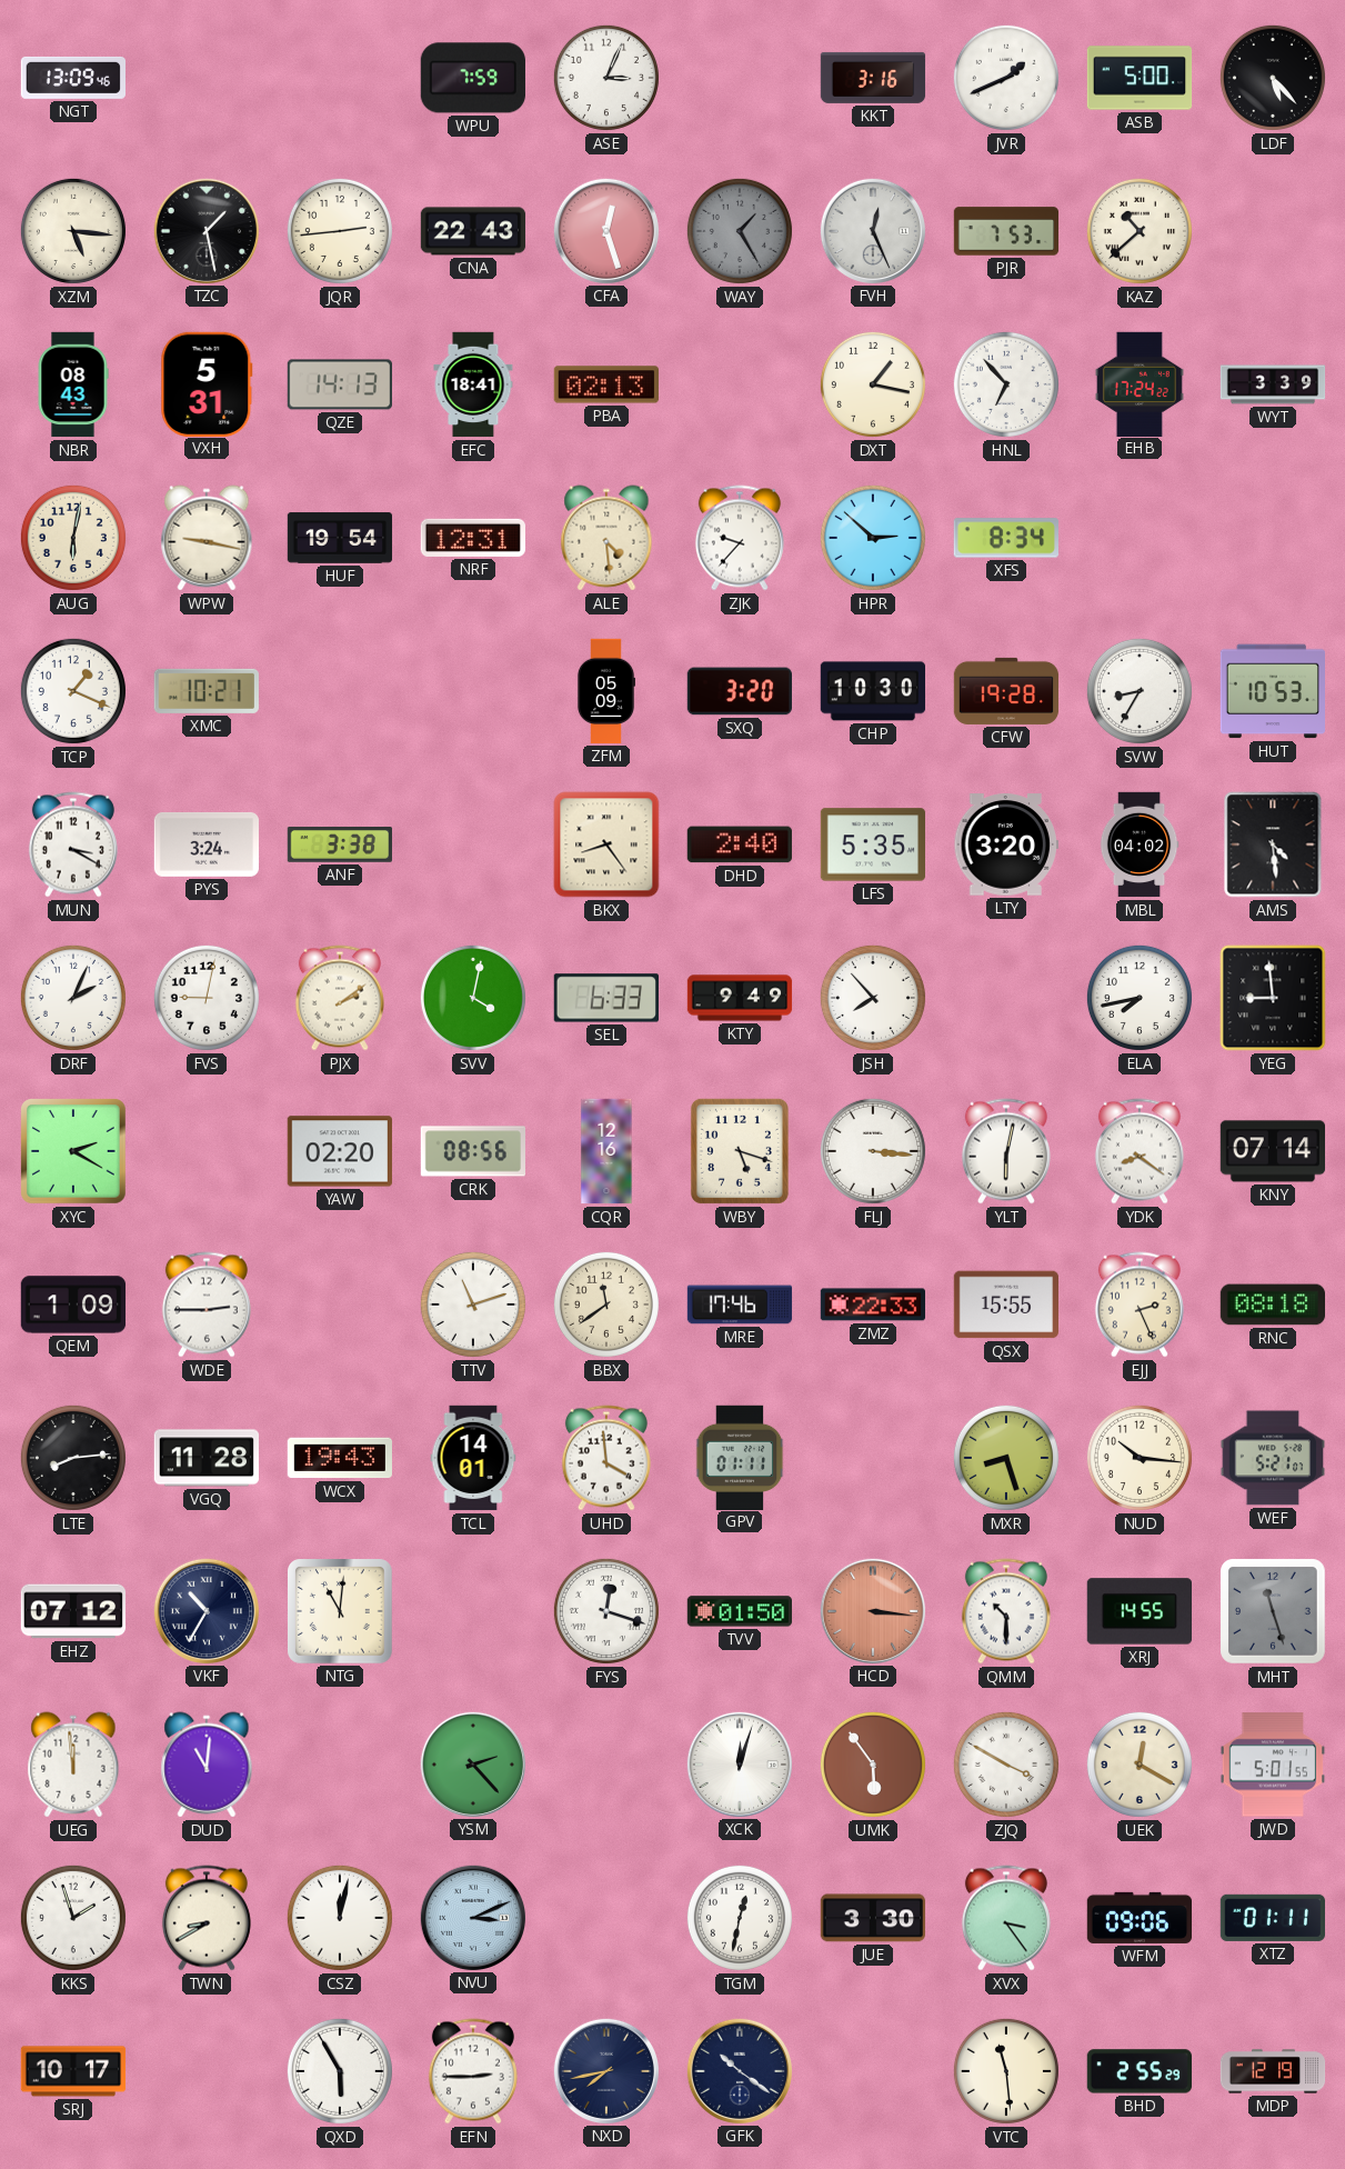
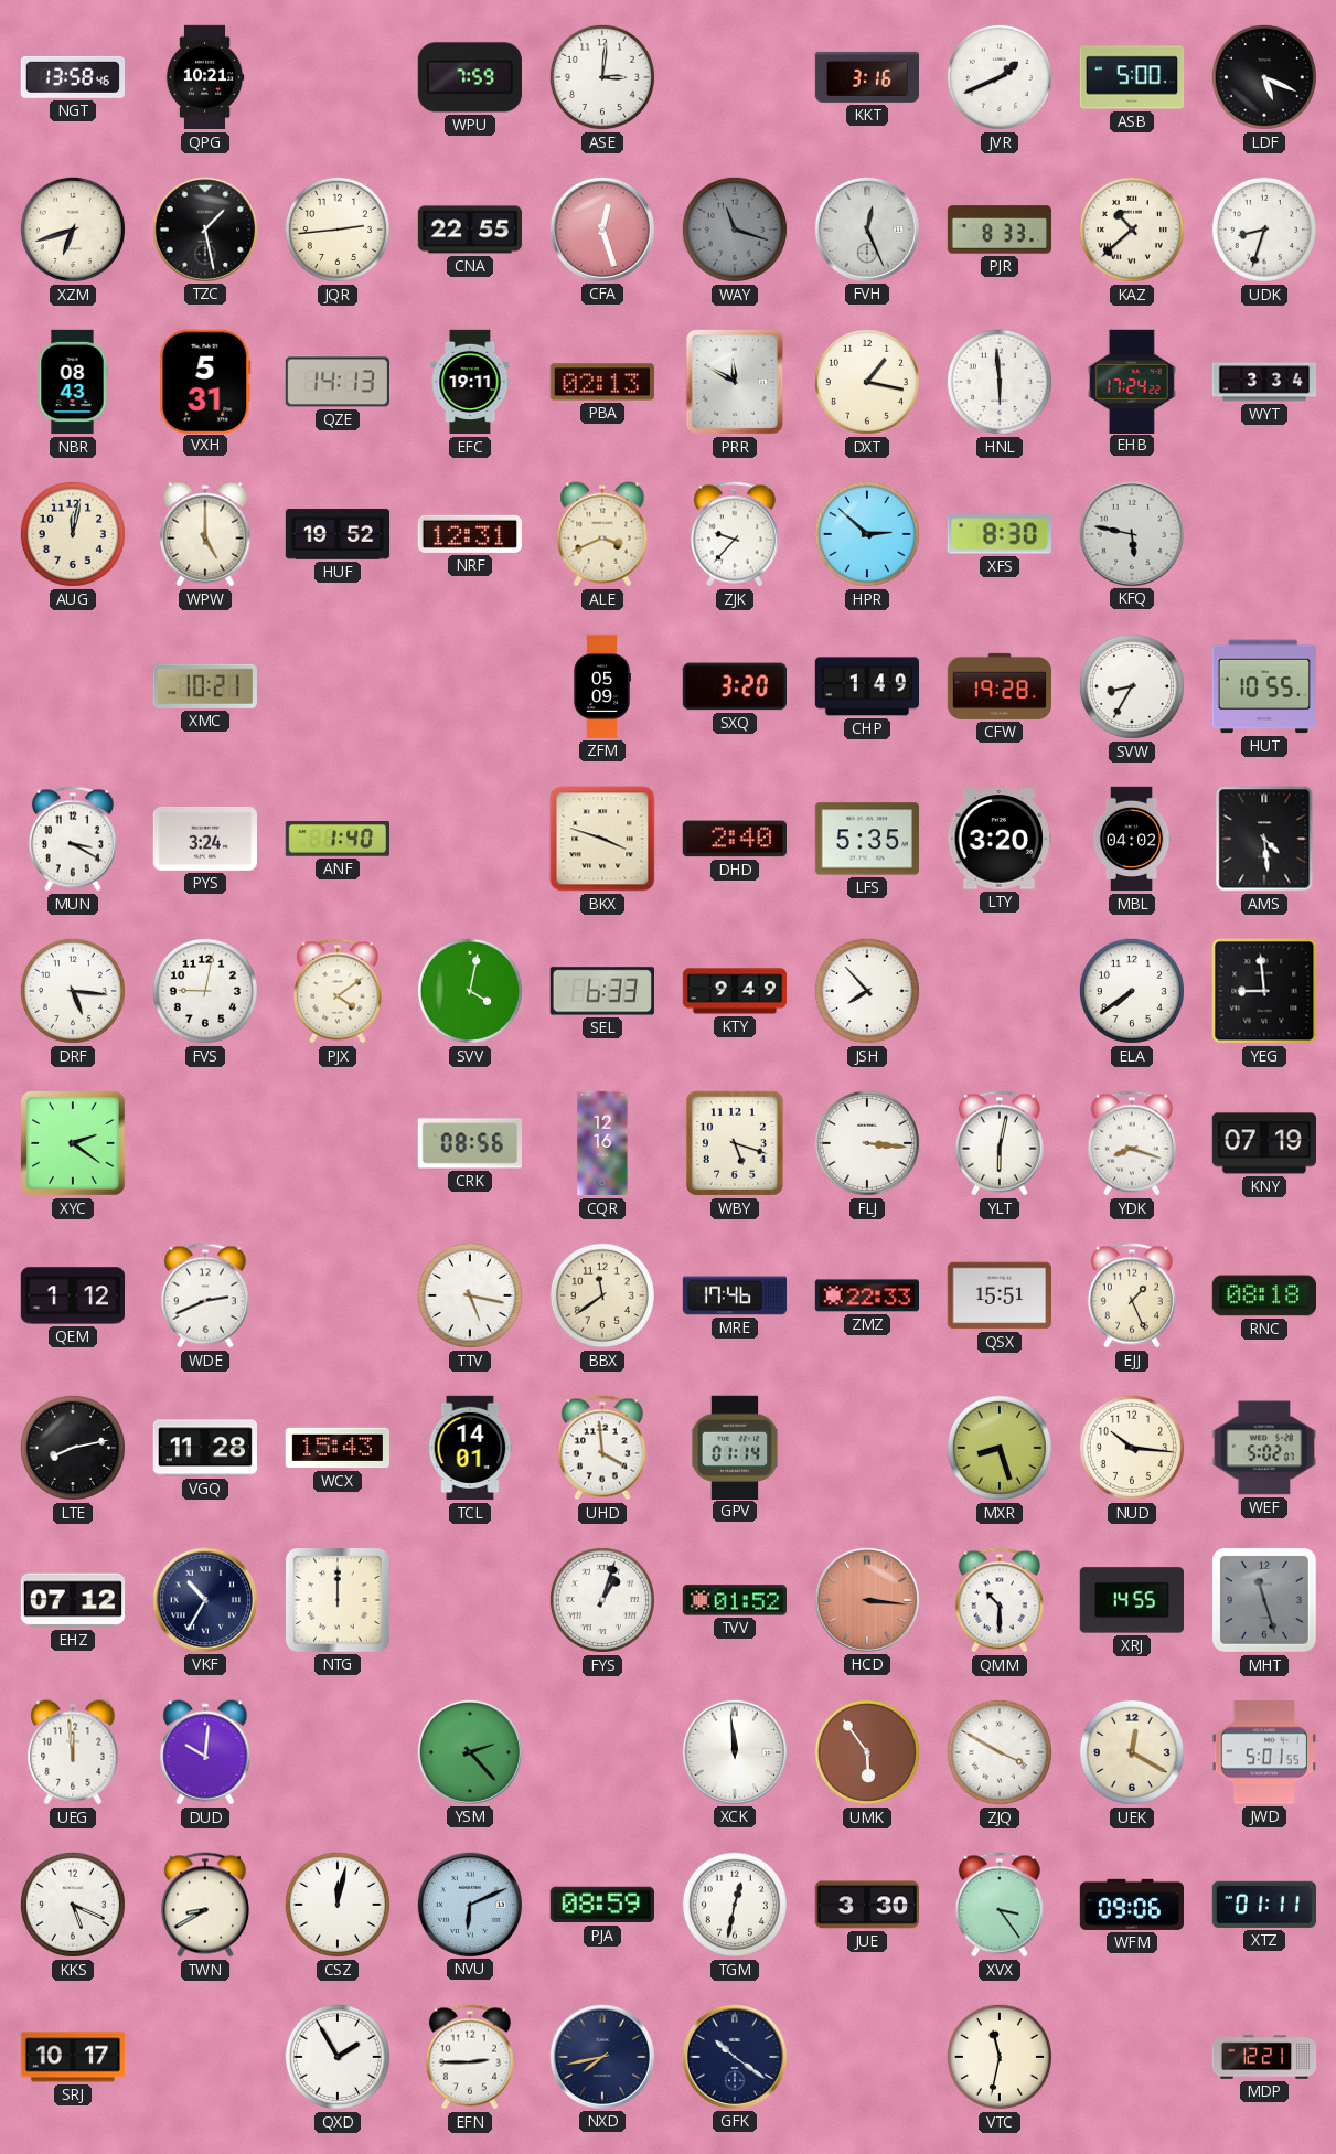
NGT: 13:09 -> 13:58
QPG: none -> 10:21
ASE: 3:04 -> 3:01
LDF: 5:23 -> 5:19
XZM: 5:16 -> 6:42
CNA: 22:43 -> 22:55
WAY: 1:25 -> 11:18
PJR: 7:53 -> 8:33
UDK: none -> 8:33
EFC: 18:41 -> 19:11
PRR: none -> 11:50
HNL: 6:53 -> 5:59
WYT: 3:39 -> 3:34
AUG: 6:02 -> 12:02
WPW: 9:17 -> 5:00
HUF: 19:54 -> 19:52
ALE: 4:29 -> 3:41
XFS: 8:34 -> 8:30
KFQ: none -> 5:47
TCP: 1:19 -> none
CHP: 10:30 -> 1:49
HUT: 10:53 -> 10:55
ANF: 3:38 -> 1:40
BKX: 8:24 -> 3:48
DRF: 2:04 -> 5:16
PJX: 2:09 -> 4:09
ELA: 7:43 -> 7:39
XYC: 2:20 -> 2:21
YAW: 02:20 -> none
YDK: 8:21 -> 8:18
KNY: 07:14 -> 07:19
QEM: 1:09 -> 1:12
WDE: 2:45 -> 2:41
TTV: 11:12 -> 5:17
QSX: 15:55 -> 15:51
EJJ: 2:26 -> 1:26
LTE: 8:14 -> 8:13
WCX: 19:43 -> 15:43
GPV: 01:11 -> 01:14
WEF: 5:21 -> 5:02
NTG: 11:01 -> 12:00
FYS: 12:18 -> 1:03
TVV: 01:50 -> 01:52
DUD: 11:01 -> 10:01
XCK: 12:03 -> 11:59
KKS: 1:57 -> 5:19
NVU: 3:11 -> 6:11
PJA: none -> 08:59
QXD: 5:55 -> 1:55
VTC: 11:29 -> 11:32
BHD: 2:55 -> none
MDP: 12:19 -> 12:21
